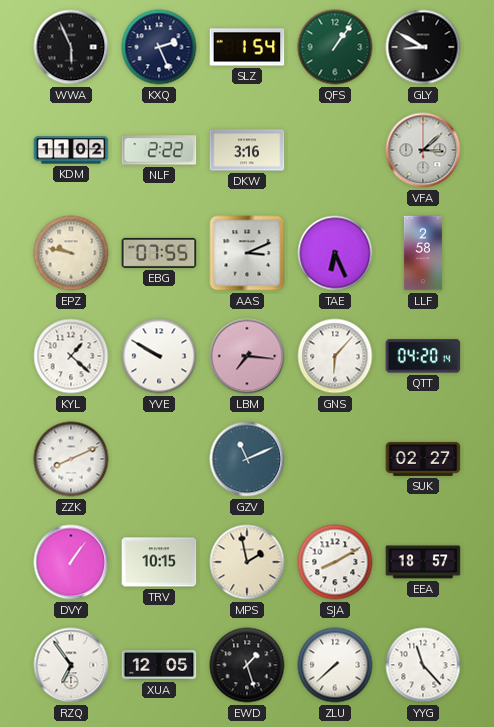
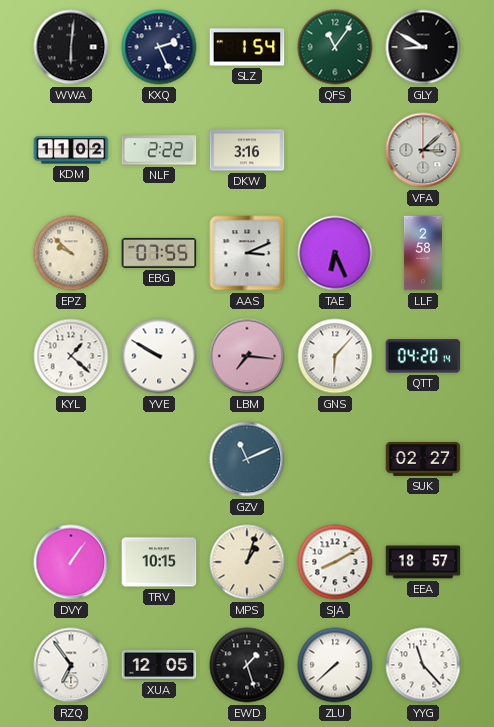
WWA: 5:56 -> 6:01
QFS: 1:06 -> 11:06
EPZ: 9:47 -> 9:52
ZZK: 8:11 -> none
MPS: 1:58 -> 1:03
